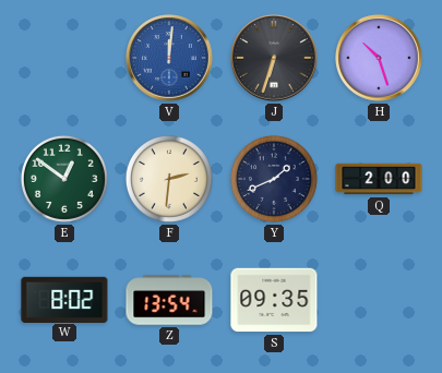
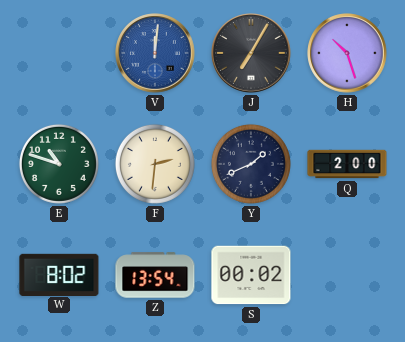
J: 6:33 -> 7:05
E: 12:51 -> 10:48
S: 09:35 -> 00:02
